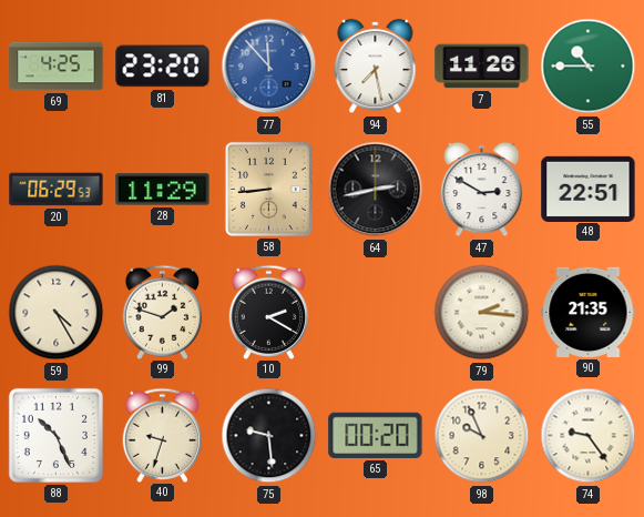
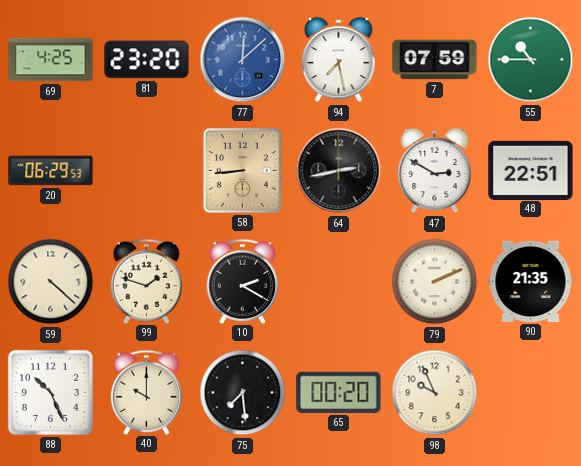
77: 11:53 -> 12:08
7: 11:26 -> 07:59
28: 11:29 -> none
59: 4:25 -> 4:22
79: 2:16 -> 2:11
40: 9:33 -> 10:00
75: 9:29 -> 7:29
74: 9:24 -> none
